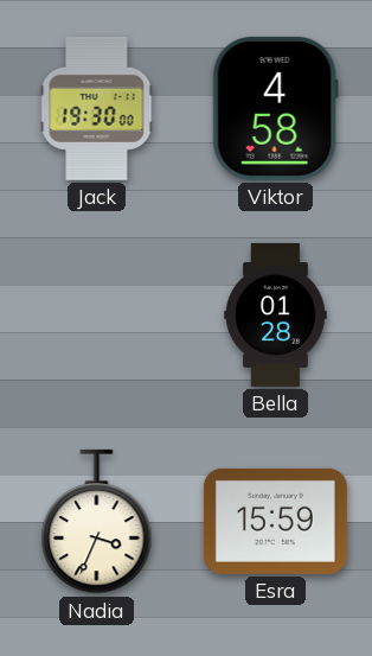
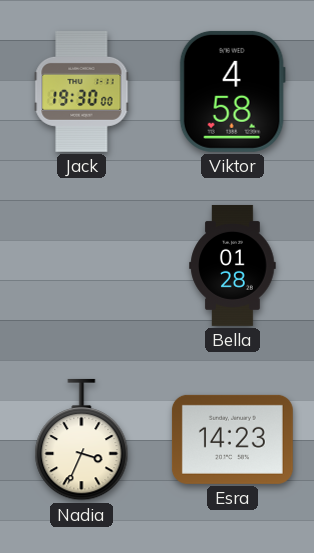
Esra: 15:59 -> 14:23
